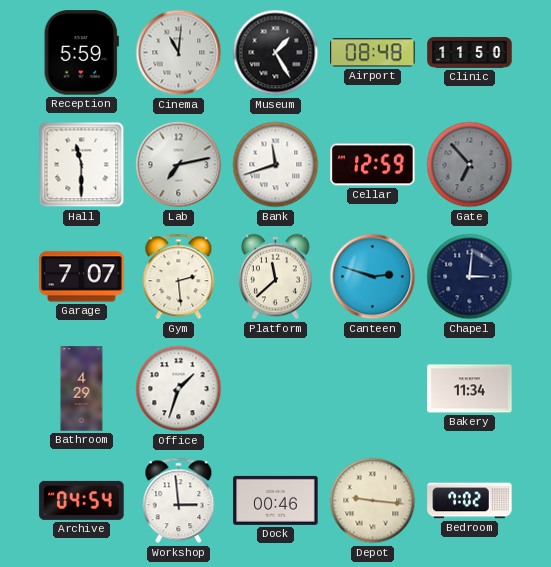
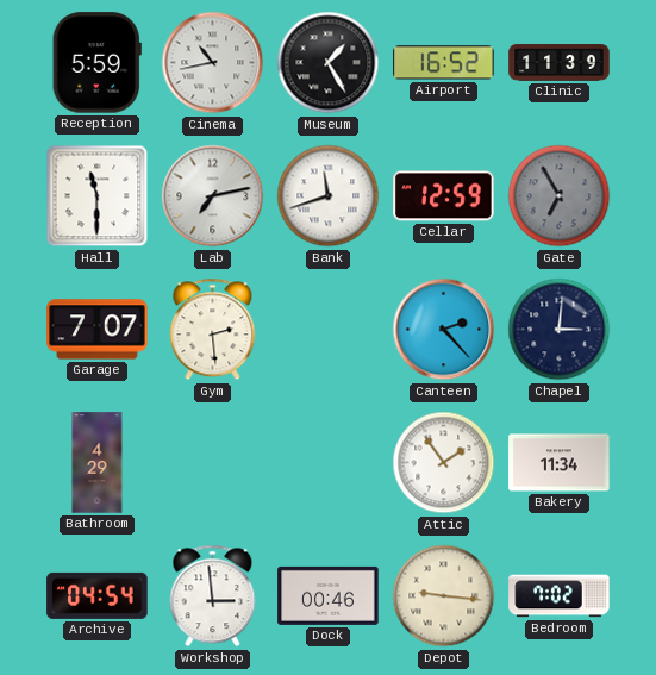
Cinema: 11:01 -> 10:43
Airport: 08:48 -> 16:52
Clinic: 11:50 -> 11:39
Gate: 6:53 -> 6:55
Platform: 11:38 -> none
Canteen: 2:48 -> 2:23
Office: 1:33 -> none
Attic: none -> 1:54
